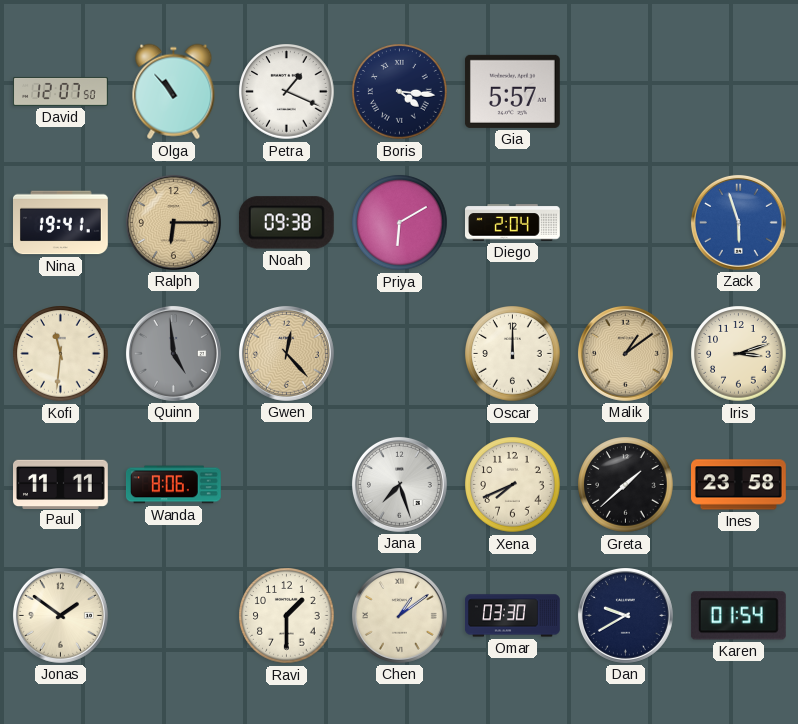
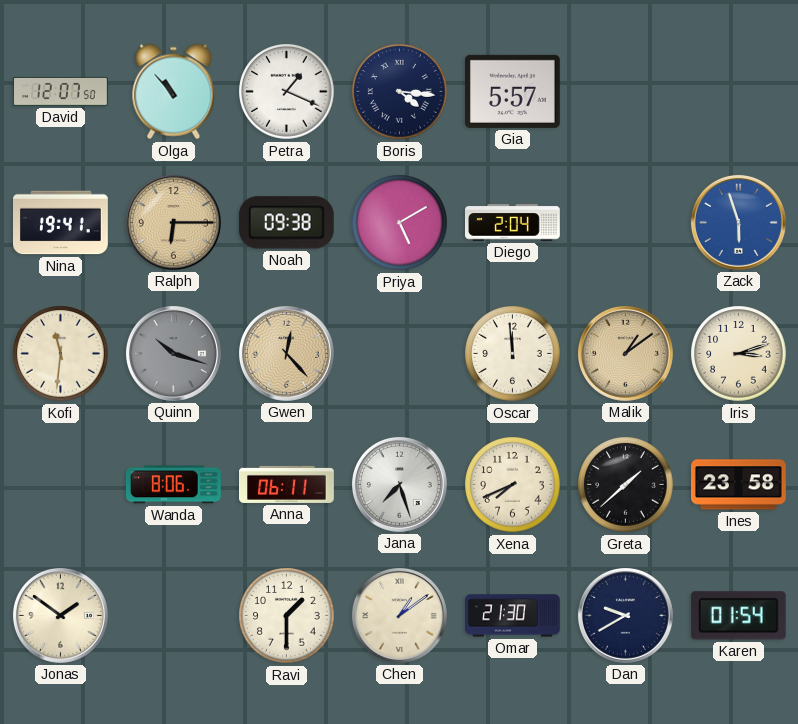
Priya: 6:10 -> 5:10
Quinn: 4:59 -> 10:18
Oscar: 12:00 -> 11:59
Paul: 11:11 -> none
Anna: none -> 06:11
Omar: 03:30 -> 21:30
